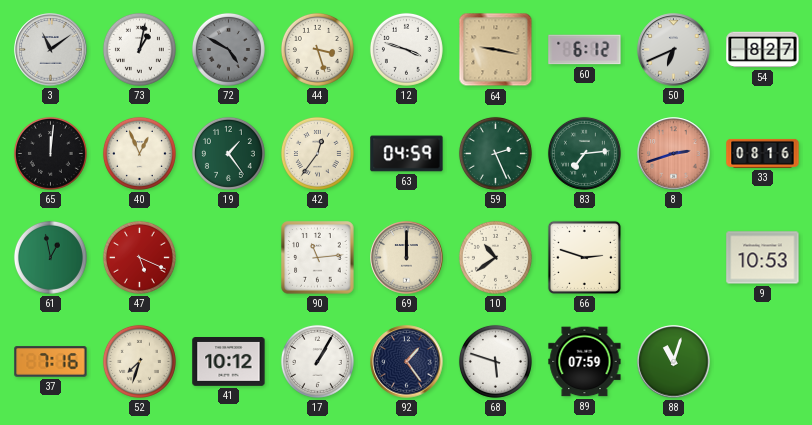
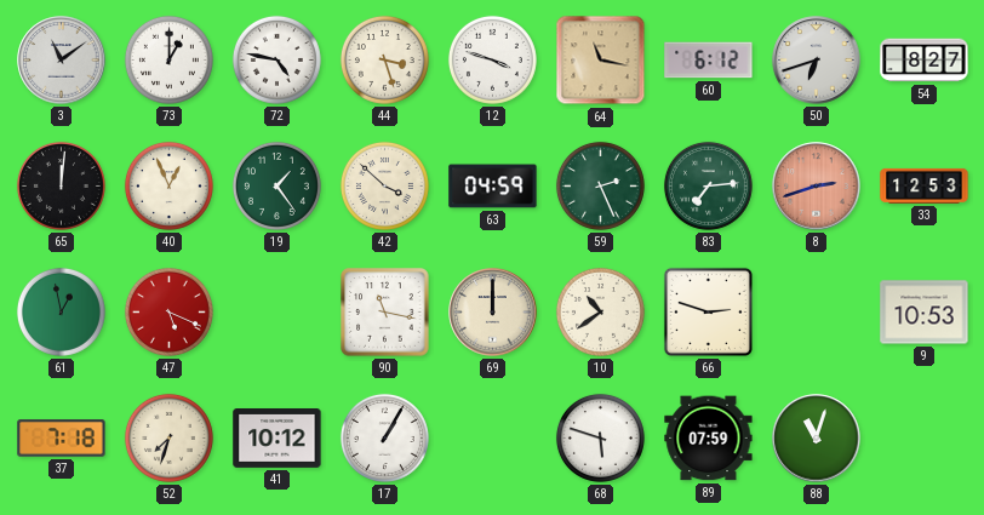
73: 1:02 -> 1:00
72: 4:50 -> 4:47
72 dial: grey -> white
64: 9:17 -> 11:17
50: 6:41 -> 6:42
42: 12:36 -> 3:52
33: 08:16 -> 12:53
90: 11:14 -> 11:17
37: 7:16 -> 7:18
92: 1:24 -> none
